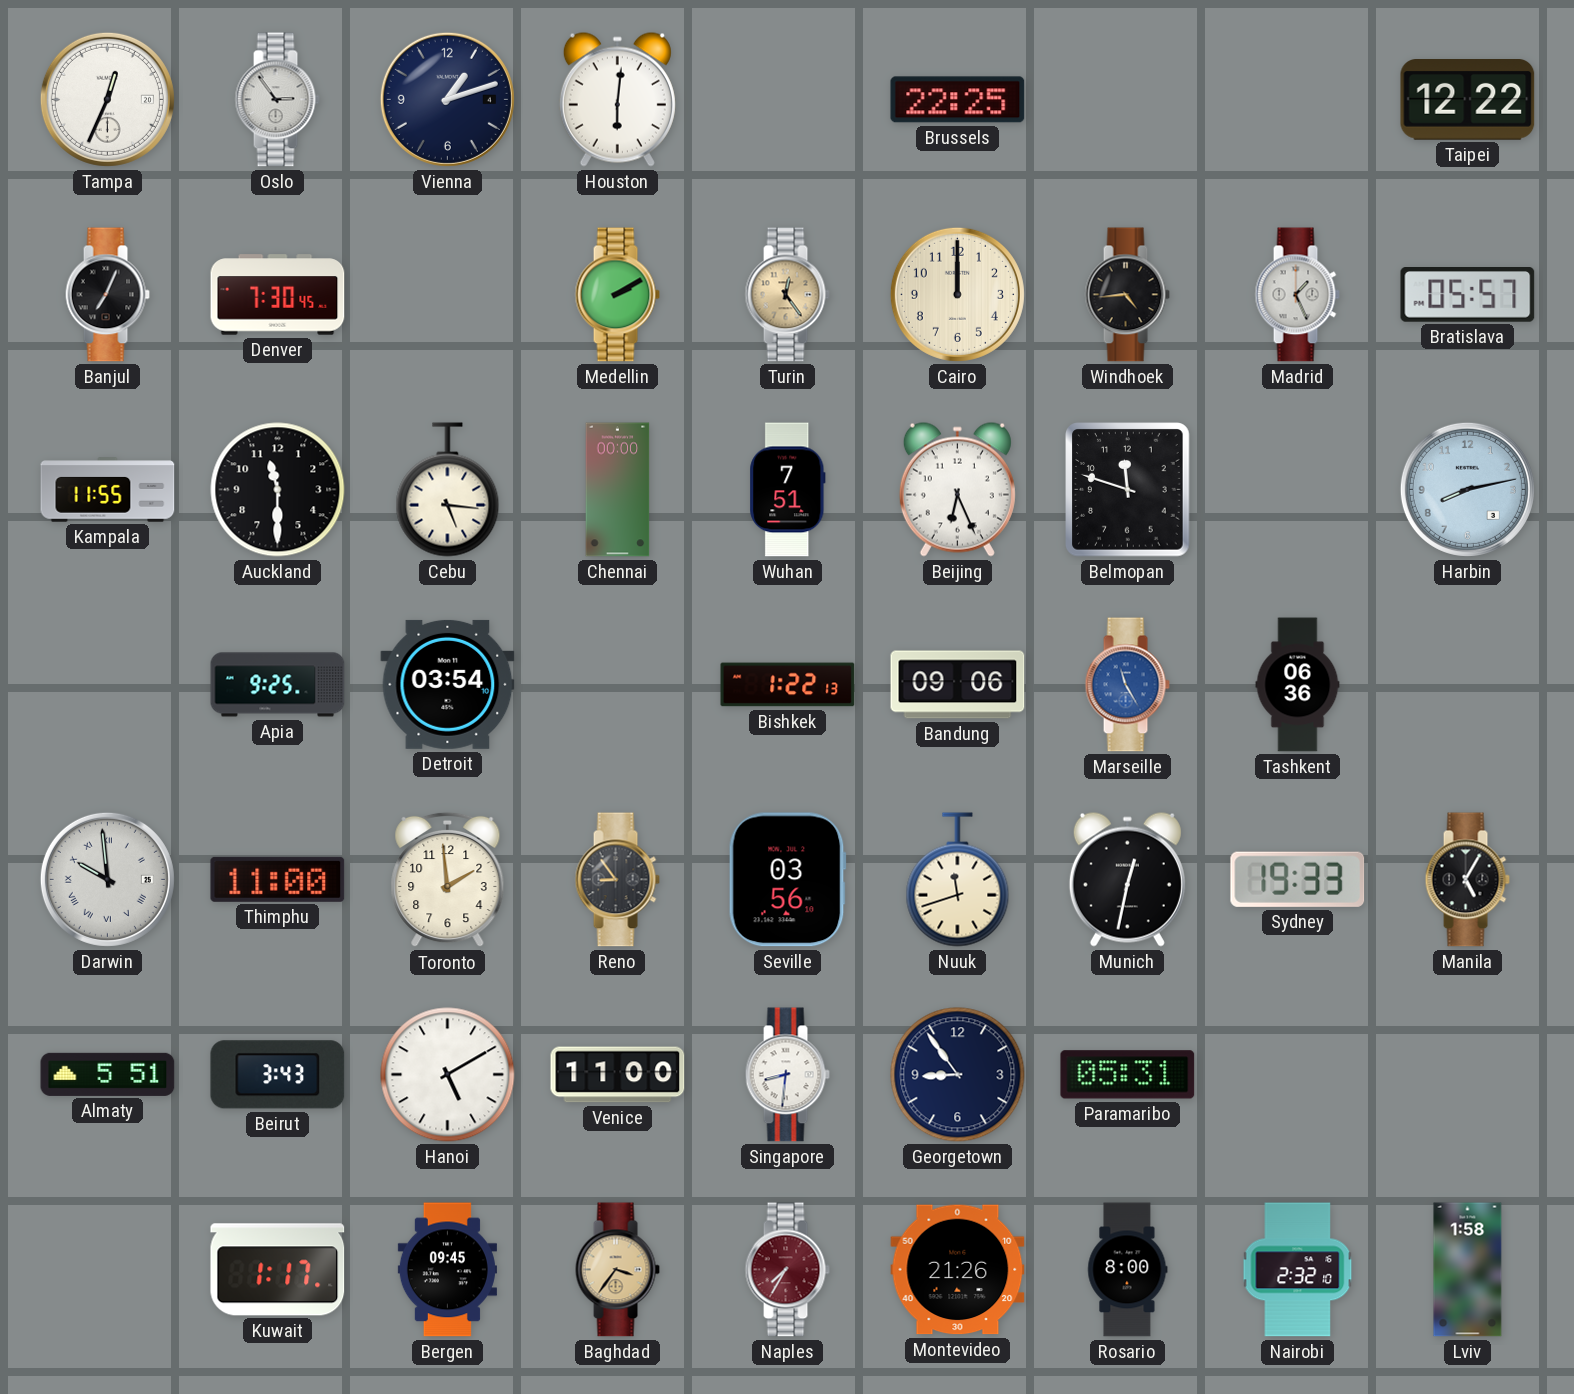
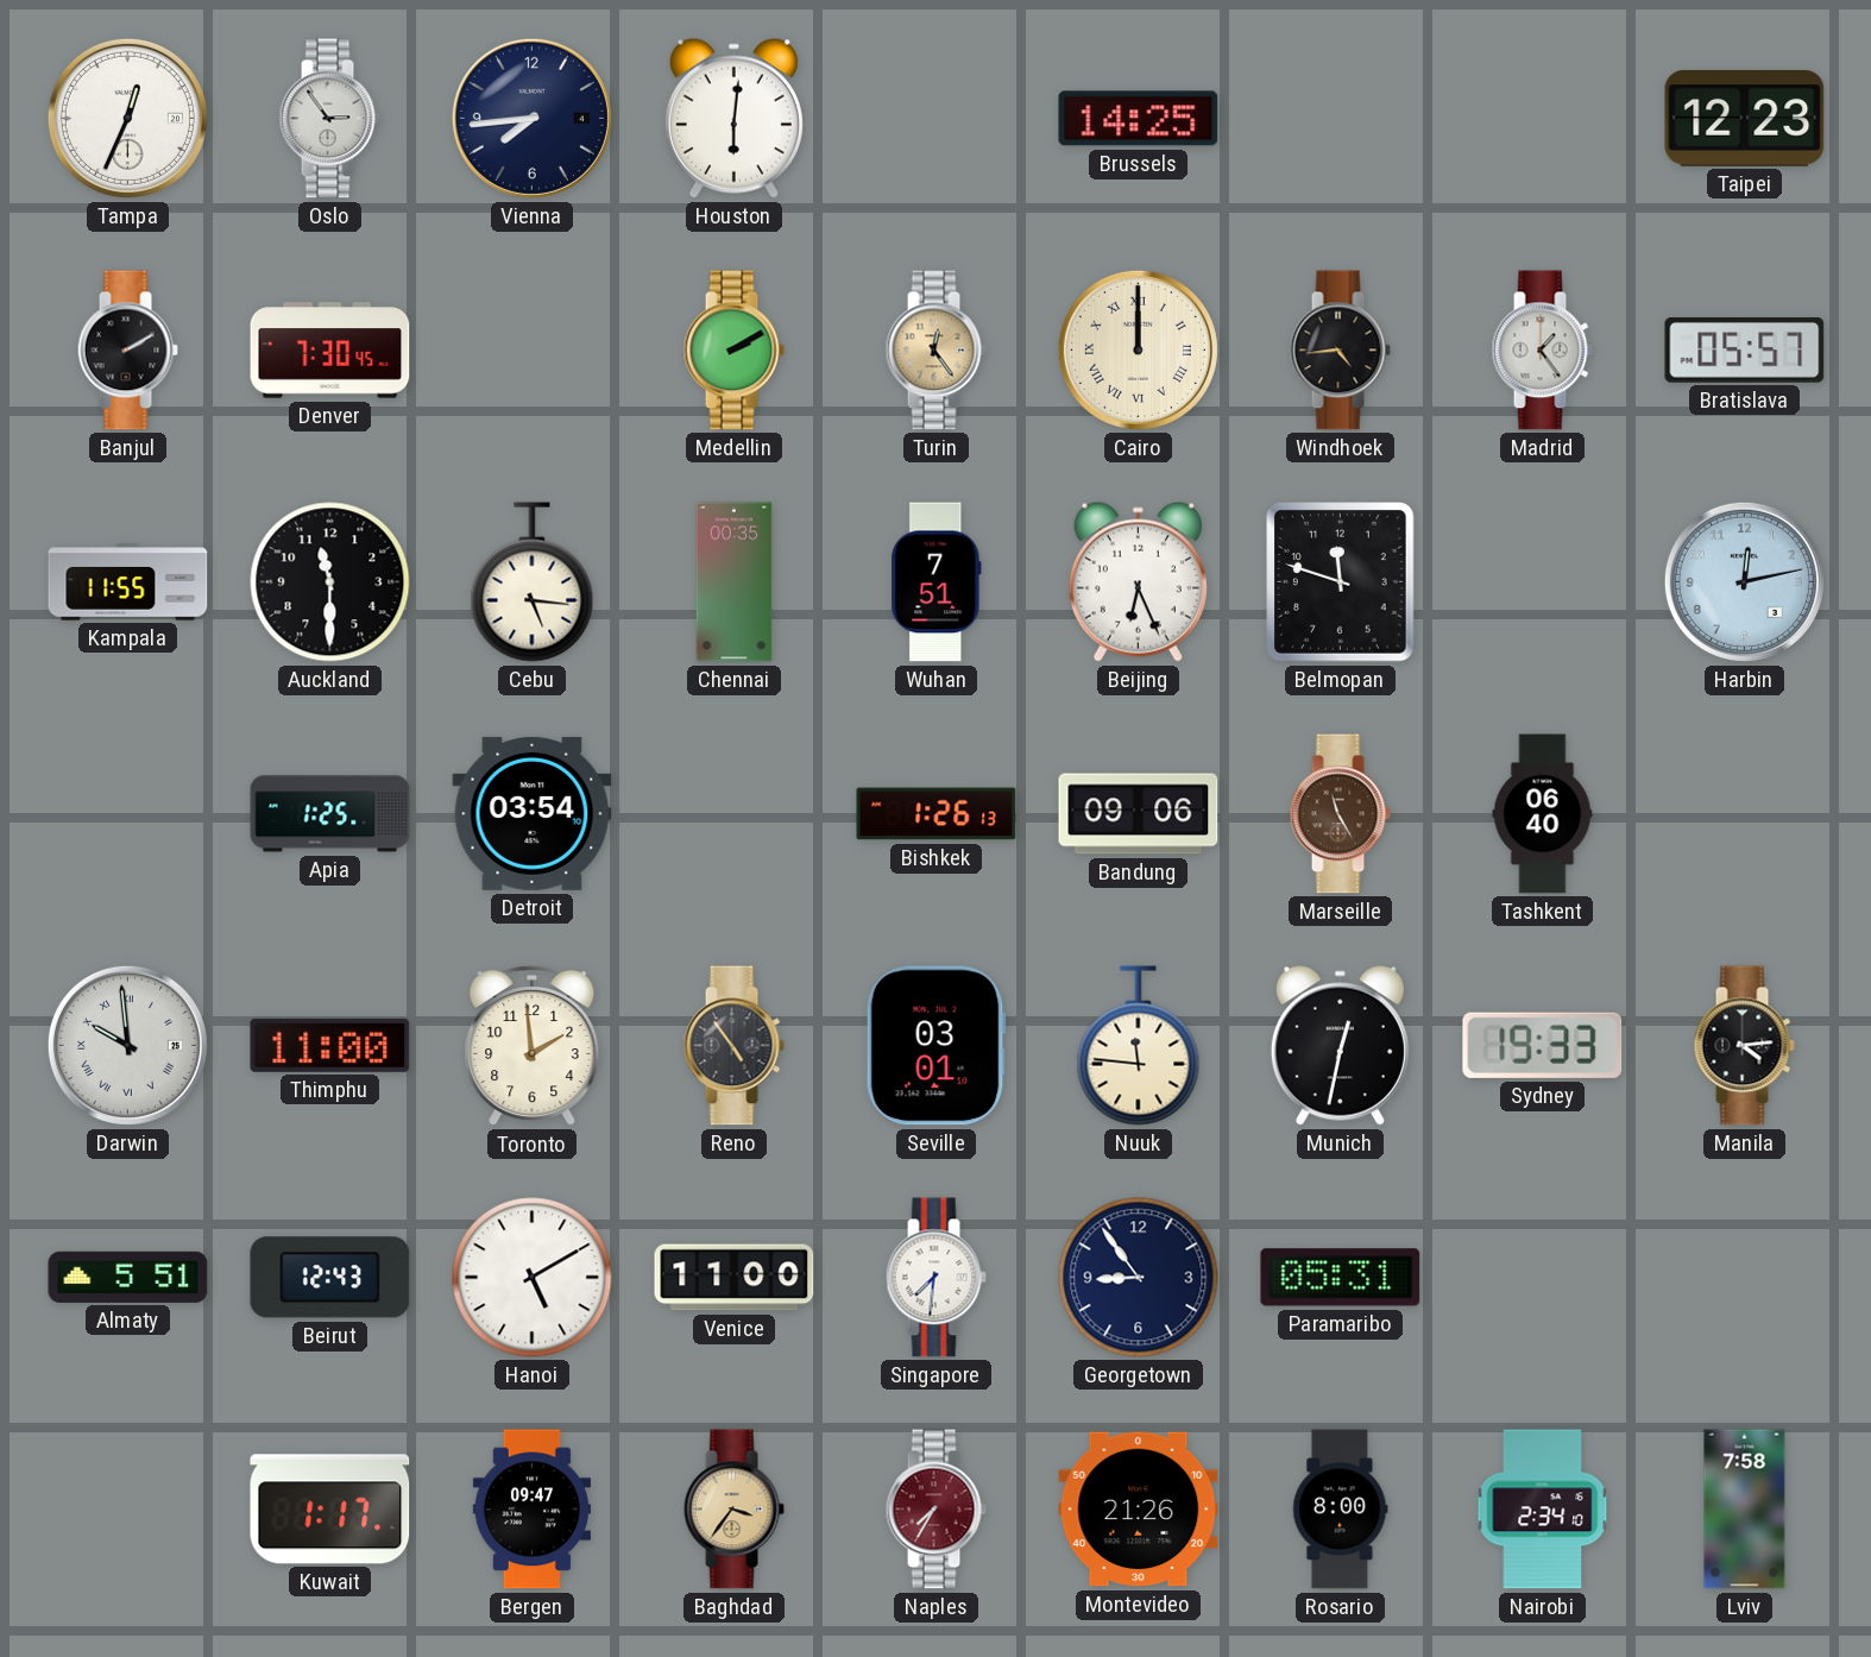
Vienna: 1:12 -> 7:44
Brussels: 22:25 -> 14:25
Taipei: 12:22 -> 12:23
Banjul: 7:04 -> 2:10
Cairo numerals: Arabic -> Roman
Madrid: 1:26 -> 1:24
Chennai: 00:00 -> 00:35
Harbin: 8:13 -> 12:13
Apia: 9:25 -> 1:25
Bishkek: 1:22 -> 1:26
Marseille dial: blue -> brown
Tashkent: 06:36 -> 06:40
Reno: 8:54 -> 4:54
Seville: 03:56 -> 03:01
Nuuk: 11:42 -> 11:46
Manila: 5:05 -> 4:14
Beirut: 3:43 -> 12:43
Singapore: 8:31 -> 7:31
Bergen: 09:45 -> 09:47
Nairobi: 2:32 -> 2:34
Lviv: 1:58 -> 7:58
